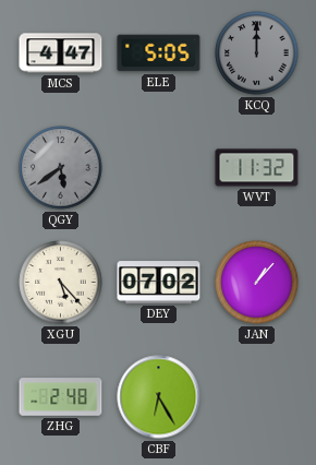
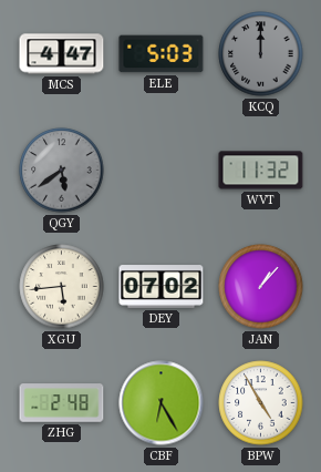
ELE: 5:05 -> 5:03
XGU: 5:23 -> 5:44
BPW: none -> 4:55
